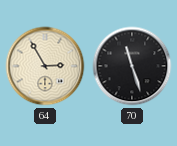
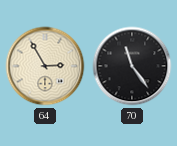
70: 11:27 -> 11:24
